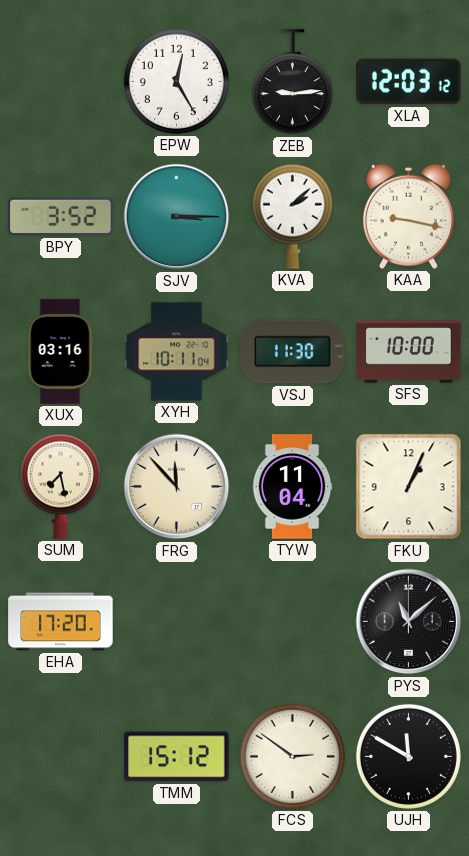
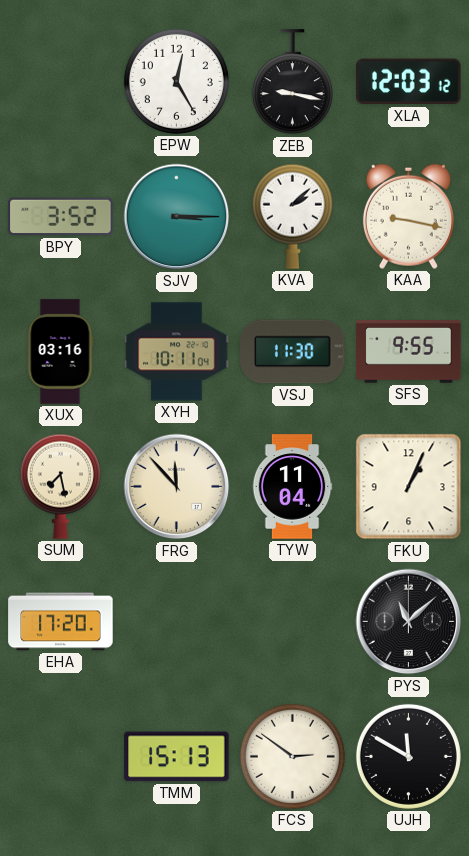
ZEB: 9:14 -> 9:17
SFS: 10:00 -> 9:55
TMM: 15:12 -> 15:13
